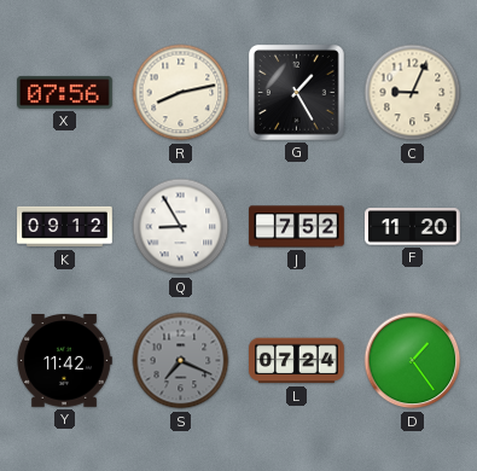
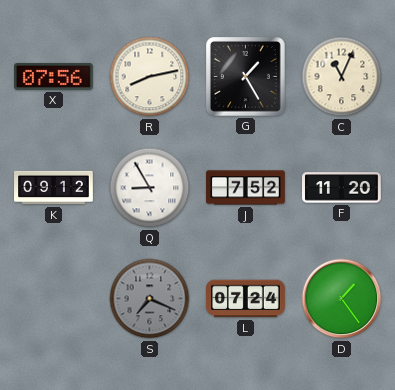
C: 9:04 -> 11:04
Y: 11:42 -> none
